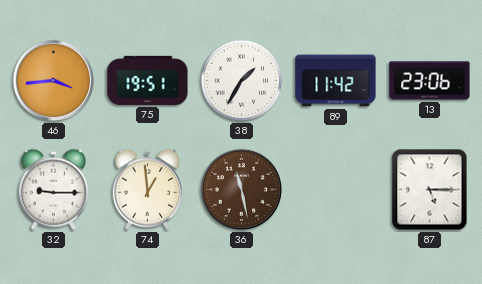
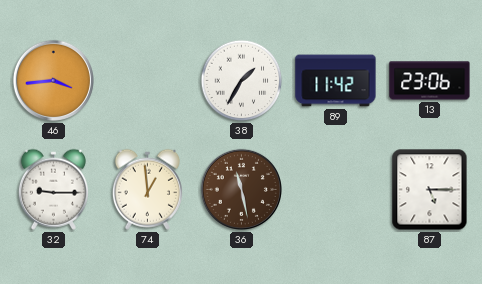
75: 19:51 -> none
